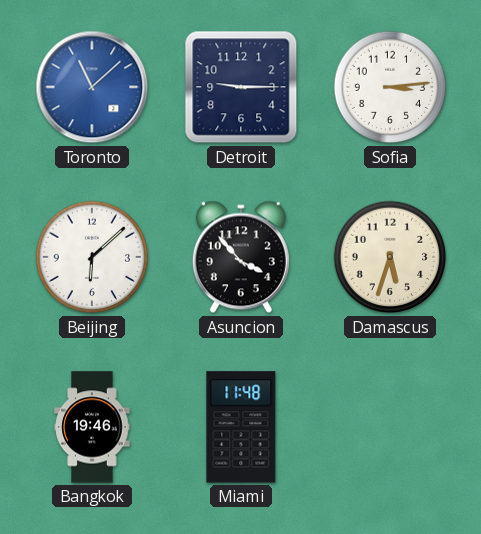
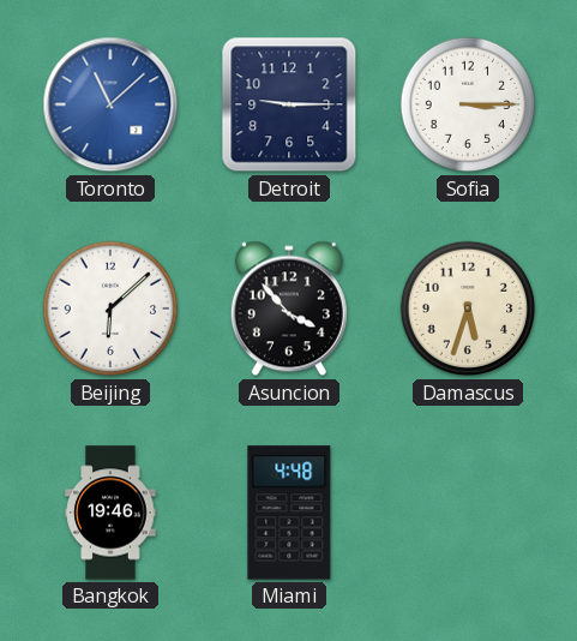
Sofia: 3:14 -> 3:15
Miami: 11:48 -> 4:48
